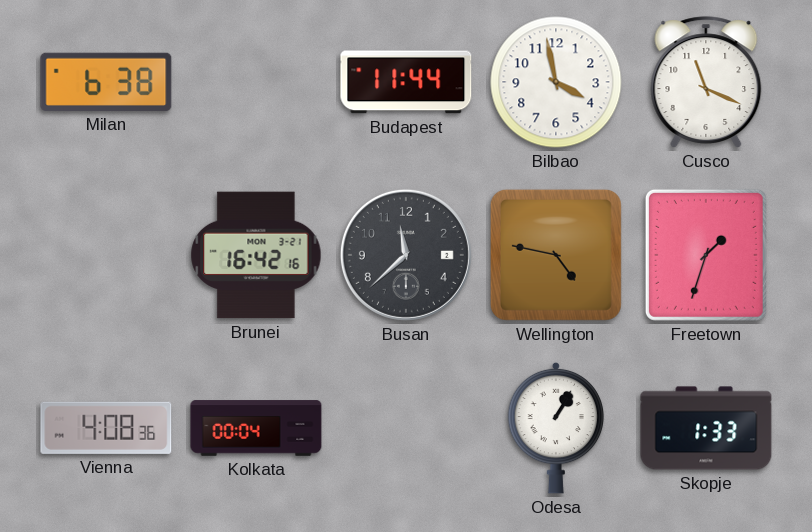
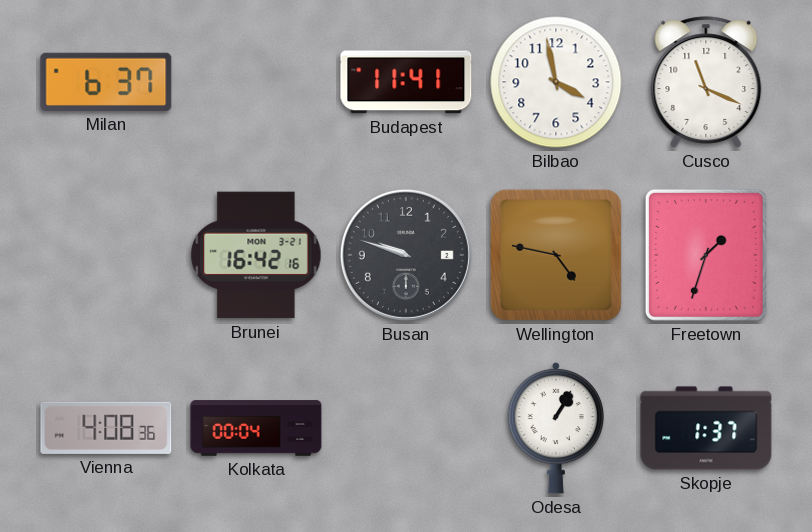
Milan: 6:38 -> 6:37
Budapest: 11:44 -> 11:41
Busan: 11:38 -> 9:48
Skopje: 1:33 -> 1:37
